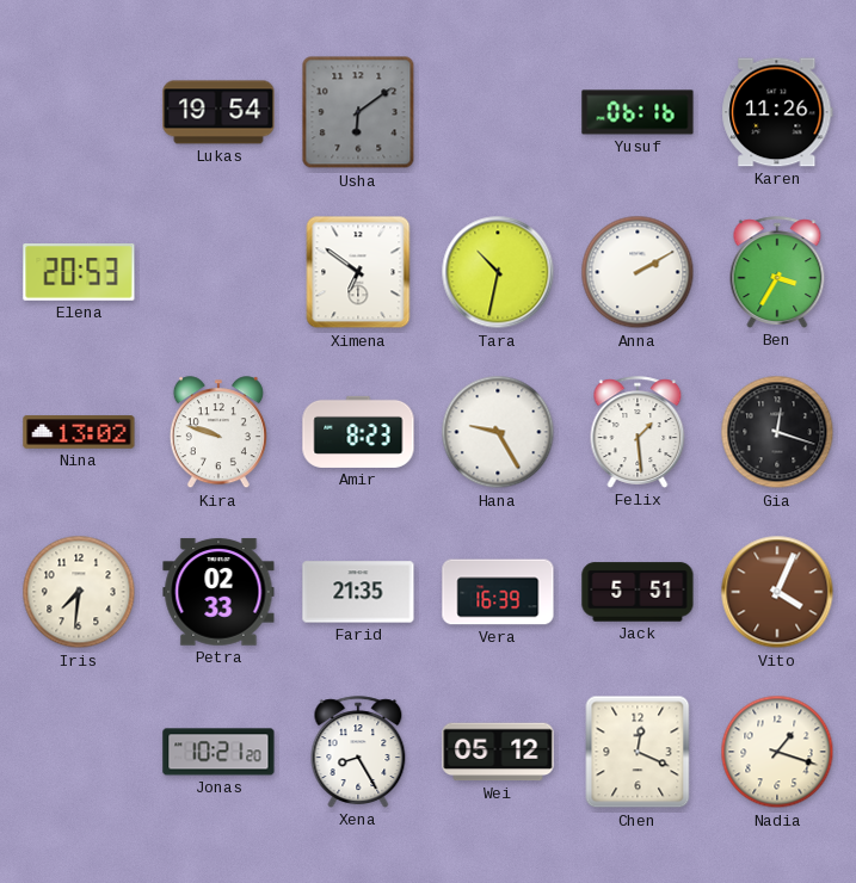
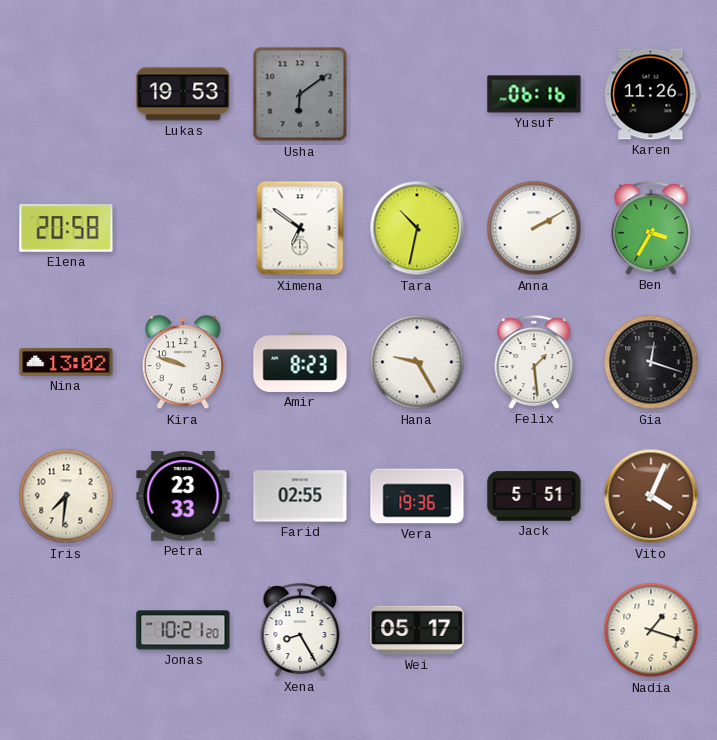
Lukas: 19:54 -> 19:53
Elena: 20:53 -> 20:58
Petra: 02:33 -> 23:33
Farid: 21:35 -> 02:55
Vera: 16:39 -> 19:36
Wei: 05:12 -> 05:17
Chen: 12:19 -> none
